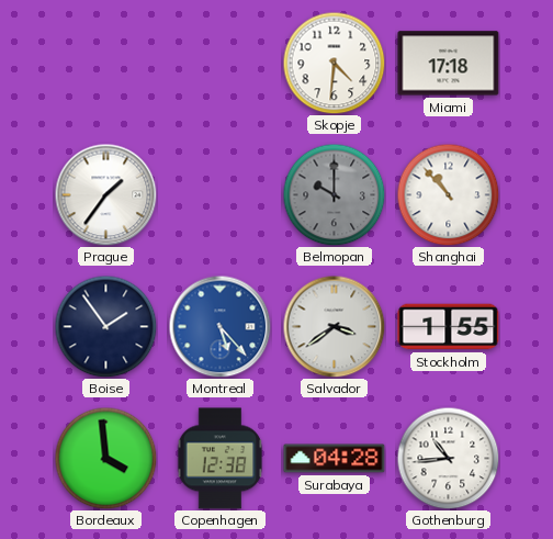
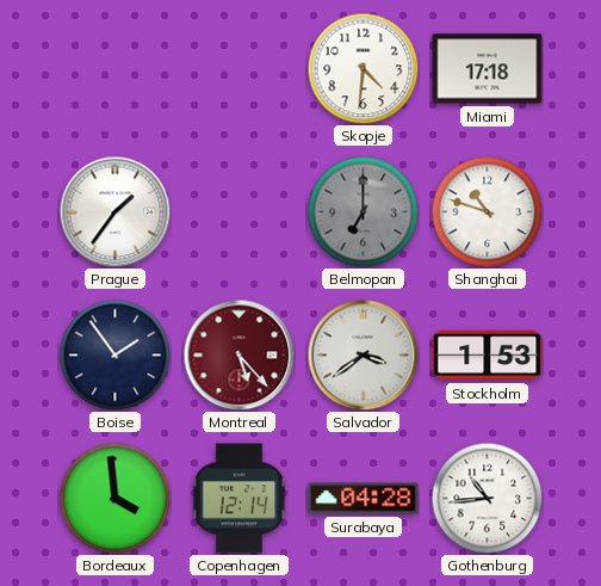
Belmopan: 10:00 -> 7:00
Shanghai: 10:53 -> 10:48
Montreal dial: blue -> burgundy
Stockholm: 1:55 -> 1:53
Copenhagen: 12:38 -> 12:14
